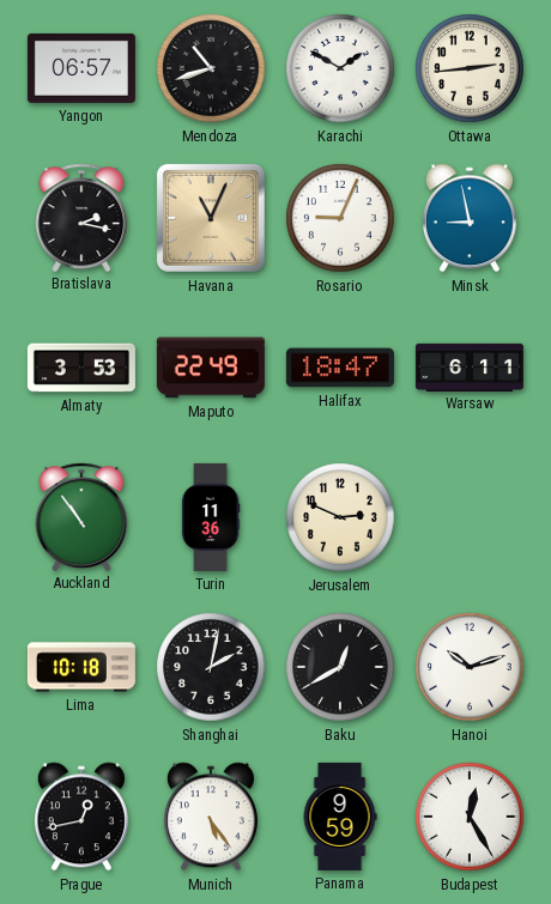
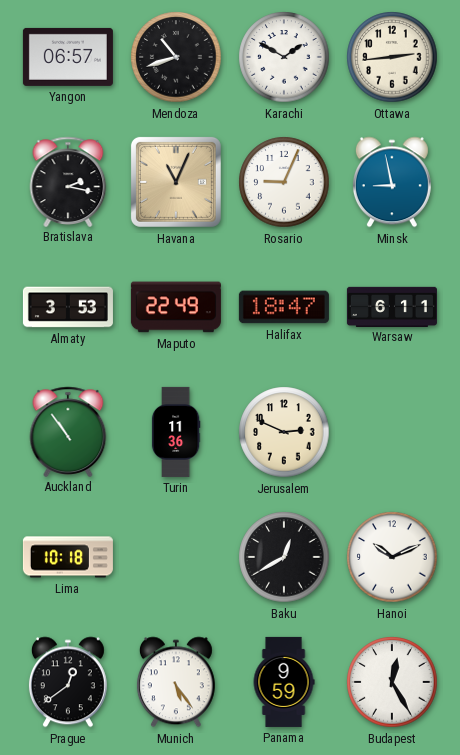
Shanghai: 2:02 -> none
Hanoi: 10:12 -> 10:11
Prague: 12:43 -> 12:39
